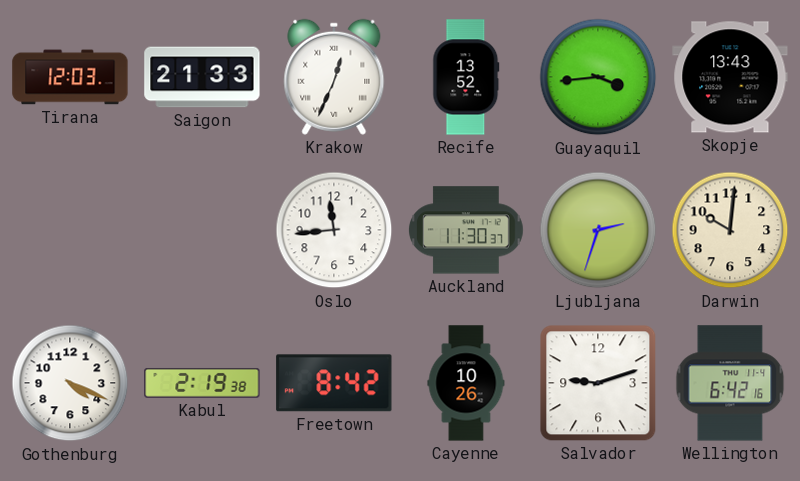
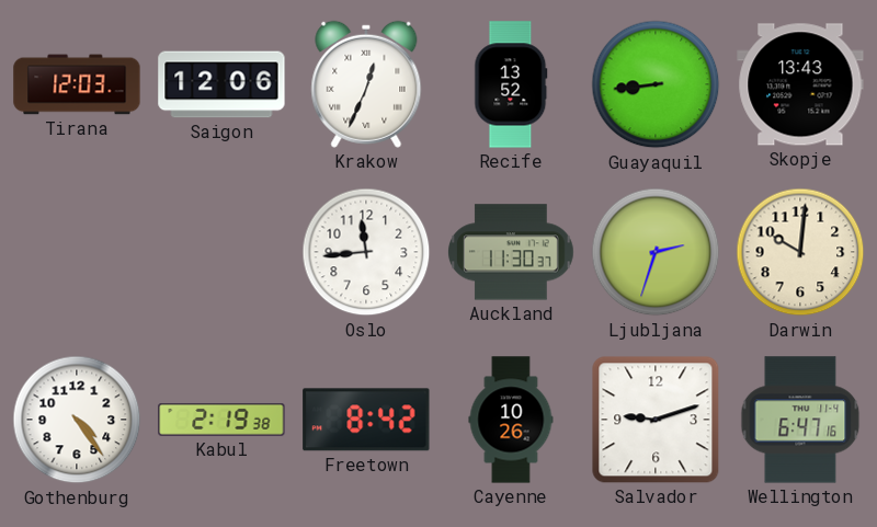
Saigon: 21:33 -> 12:06
Guayaquil: 3:44 -> 8:44
Gothenburg: 4:19 -> 4:24
Wellington: 6:42 -> 6:47
